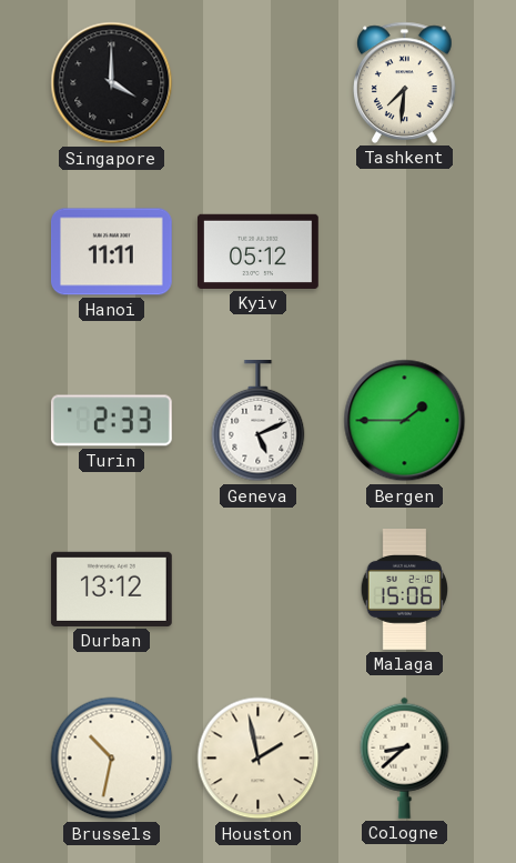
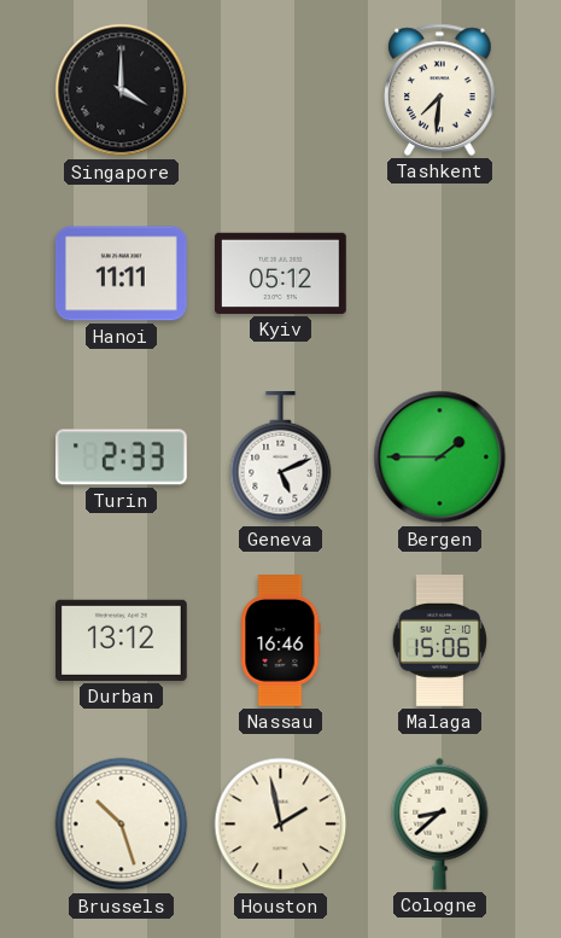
Nassau: none -> 16:46
Brussels: 10:32 -> 10:27
